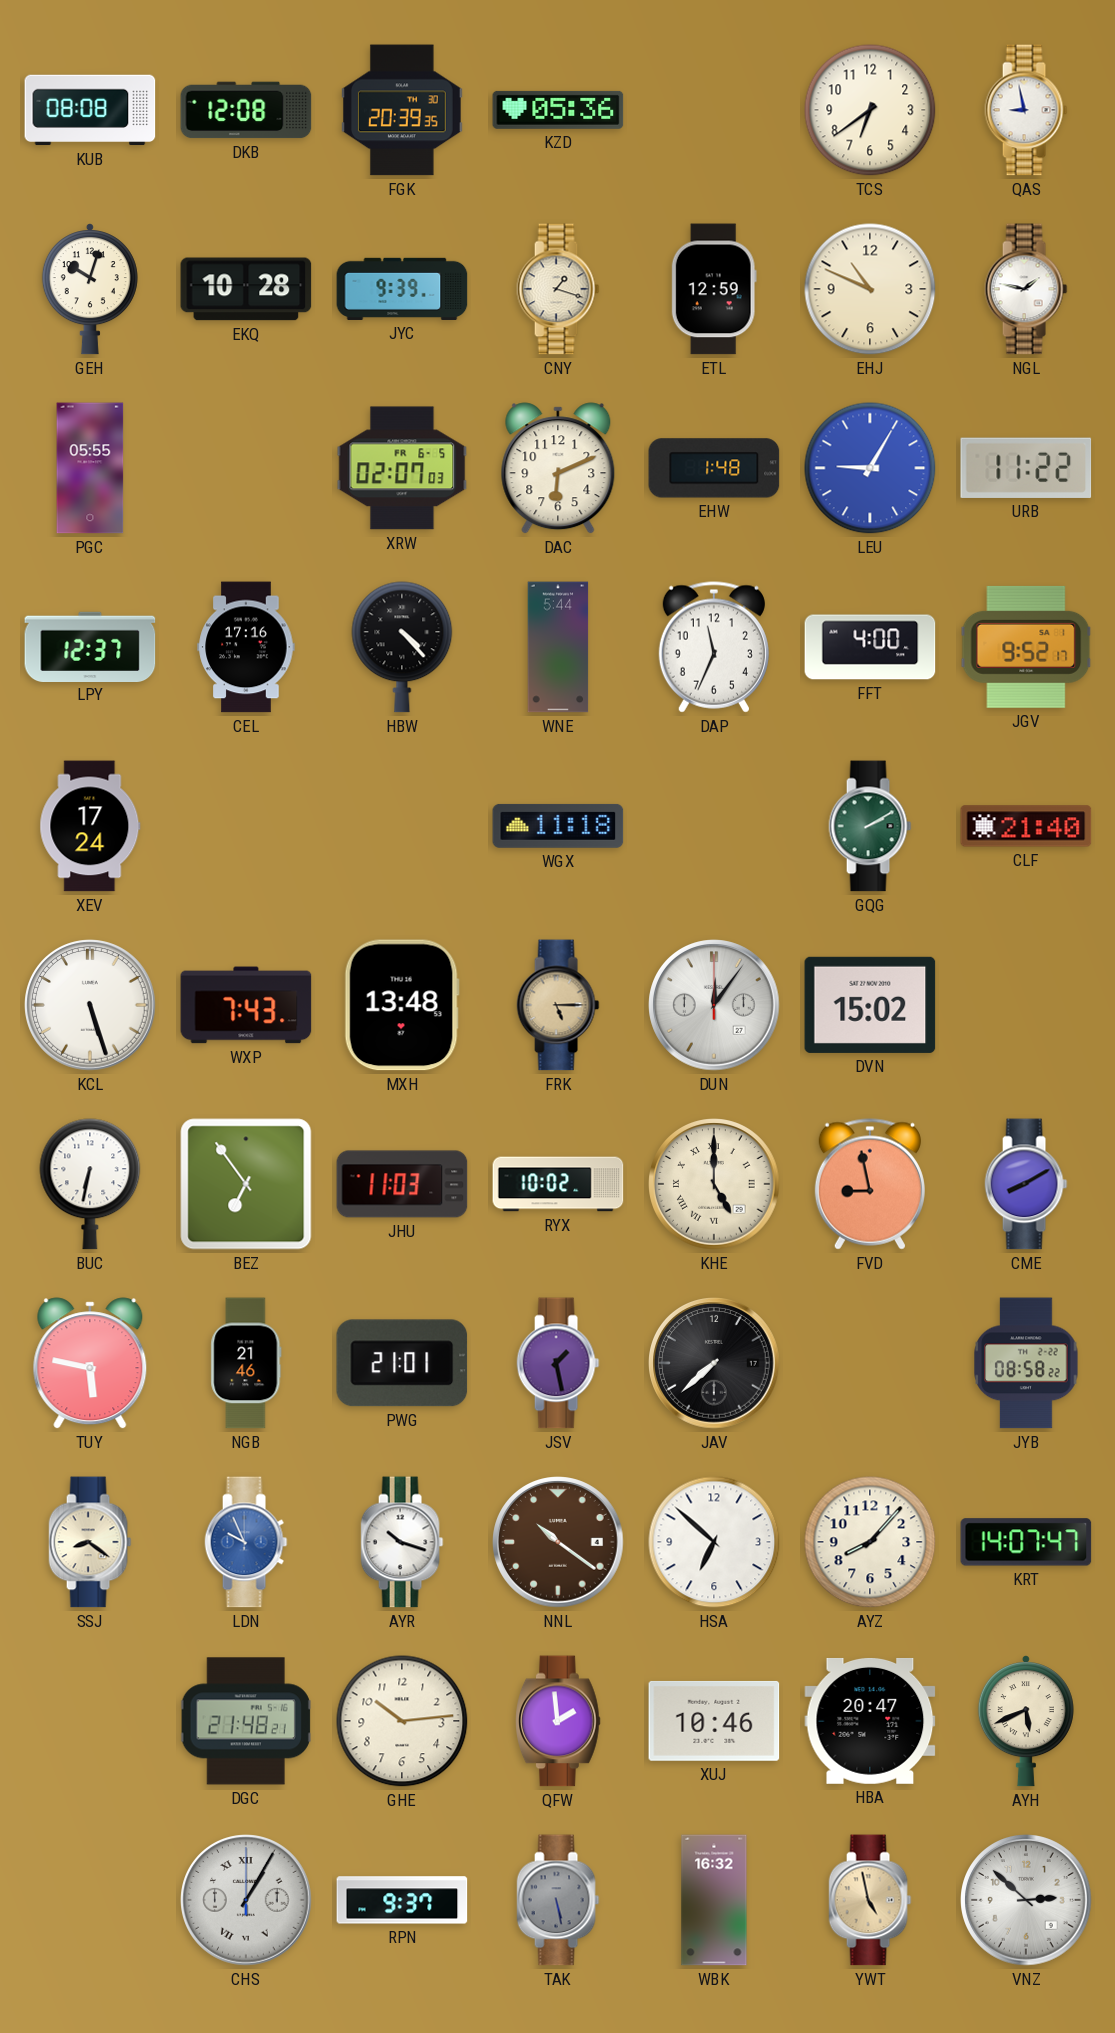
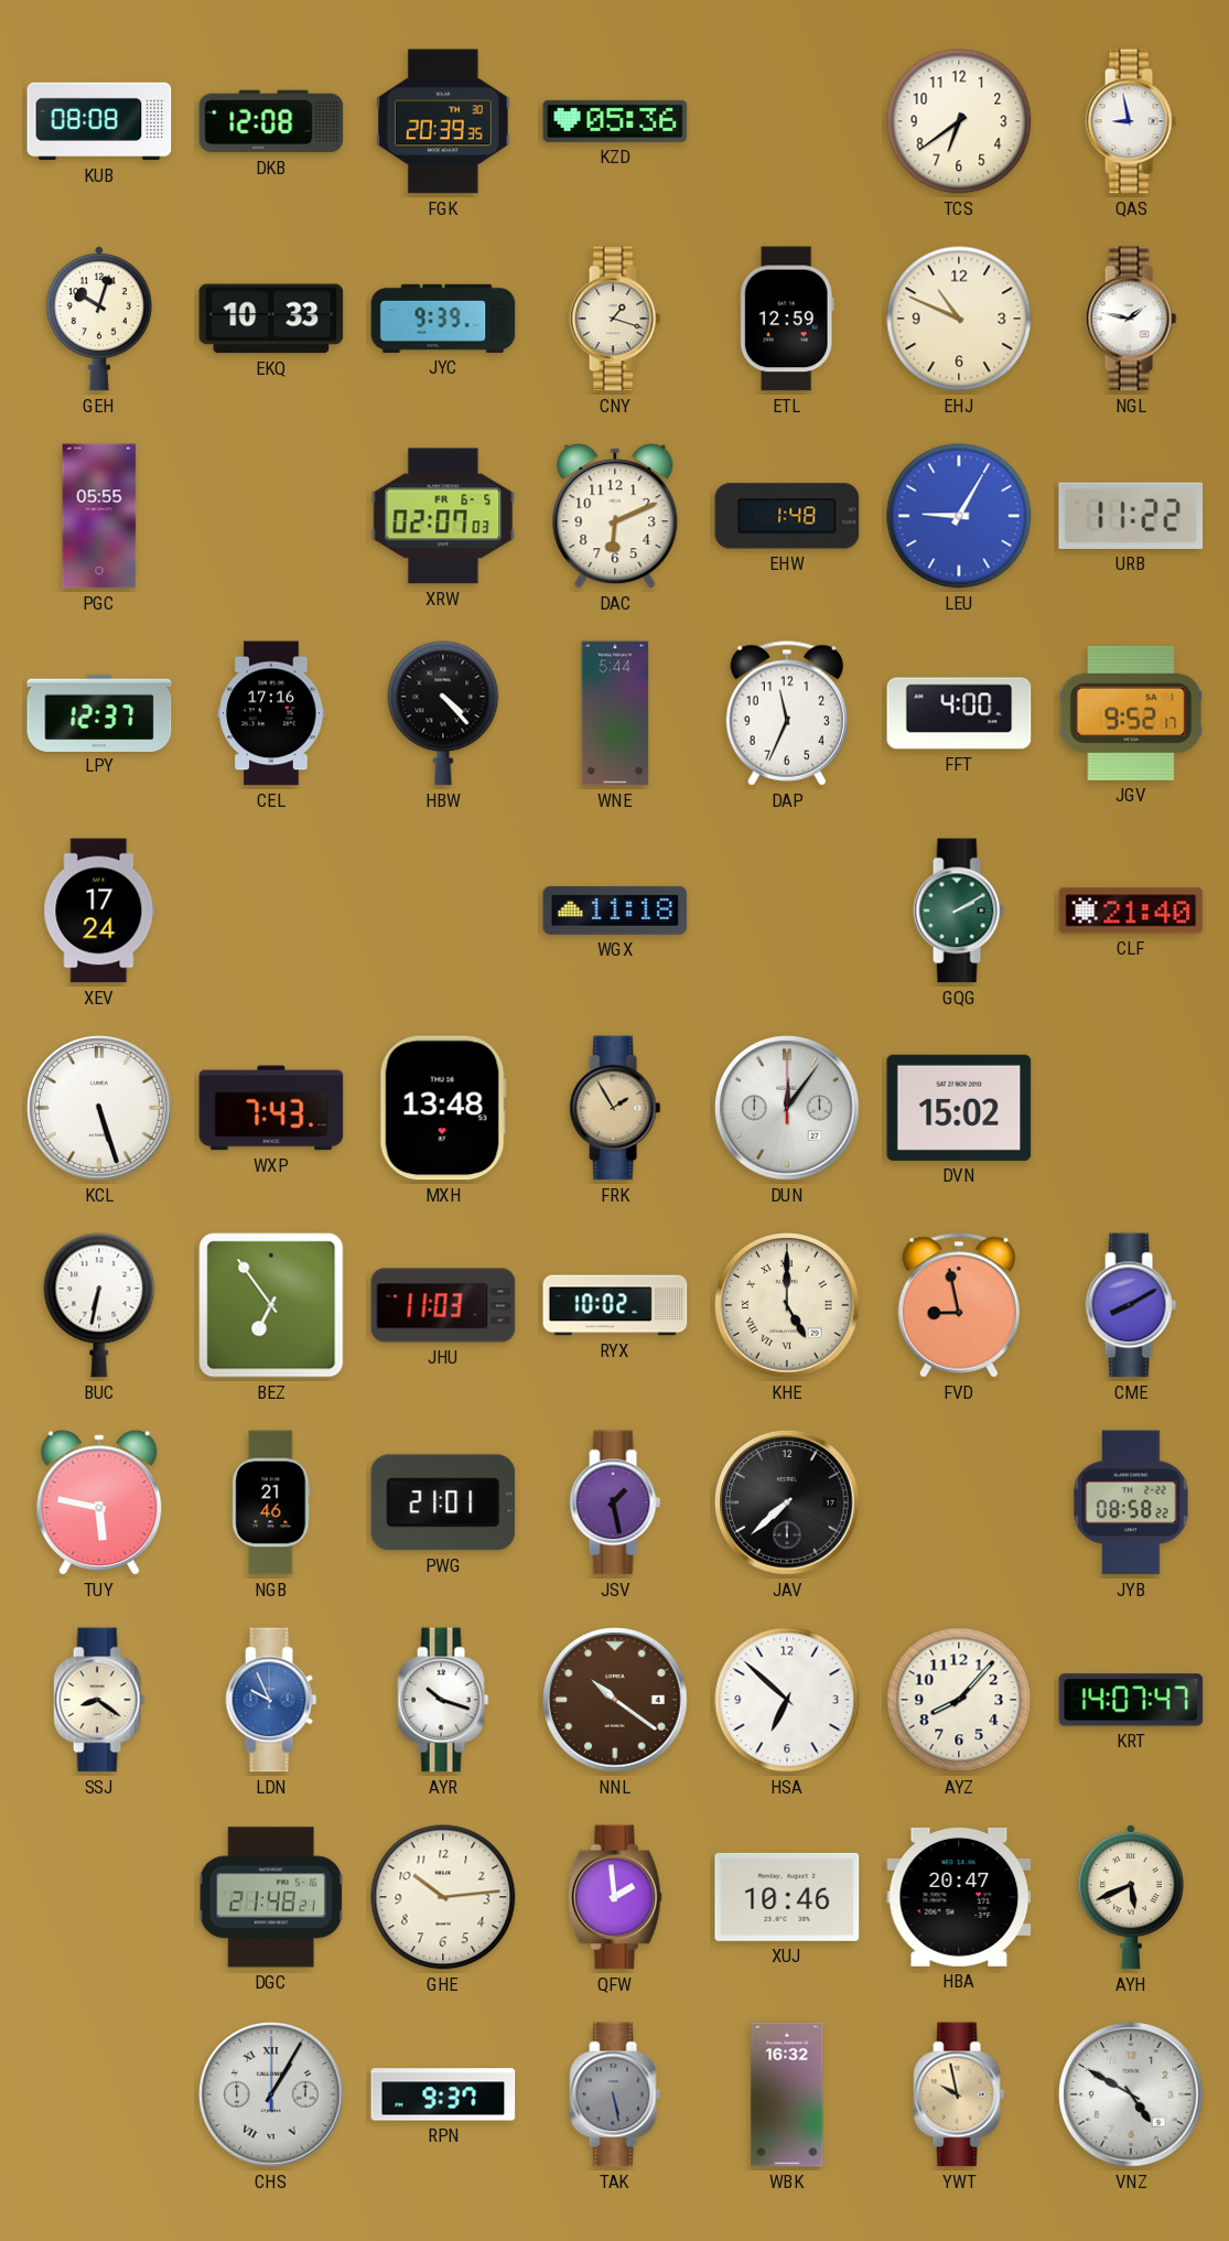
EKQ: 10:28 -> 10:33
FRK: 5:15 -> 1:55
YWT: 4:58 -> 9:58
VNZ: 2:52 -> 4:50
